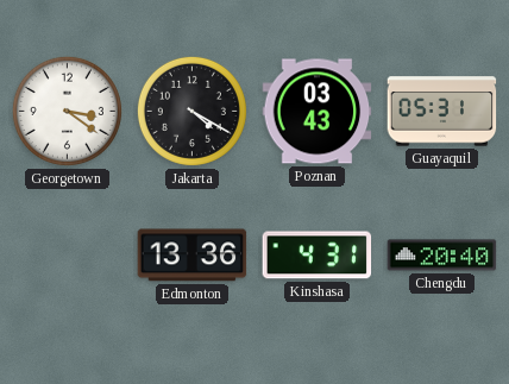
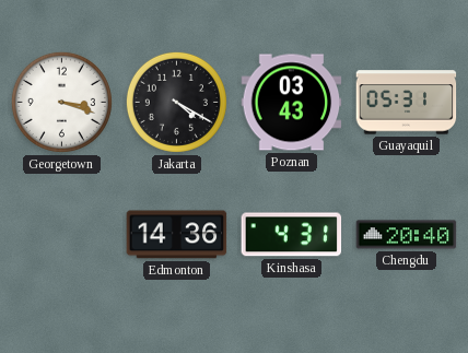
Georgetown: 3:21 -> 3:18
Edmonton: 13:36 -> 14:36
